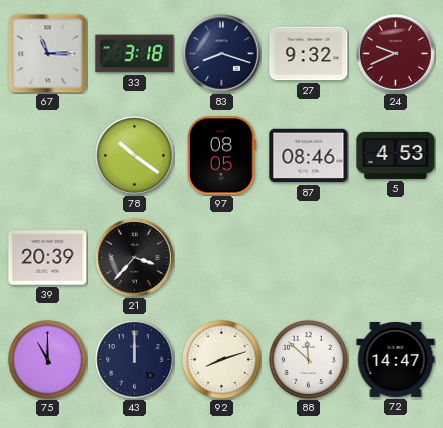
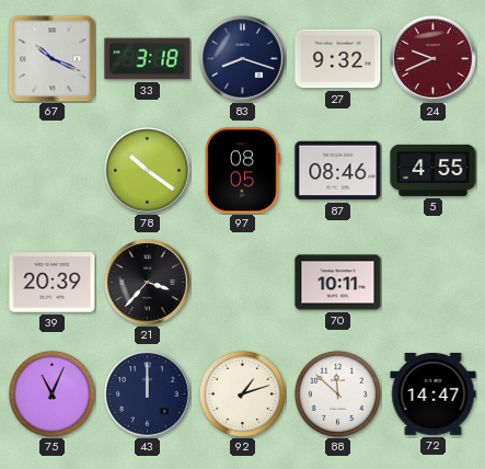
67: 11:15 -> 10:19
5: 4:53 -> 4:55
70: none -> 10:11
75: 11:00 -> 11:04
92: 8:12 -> 1:12
